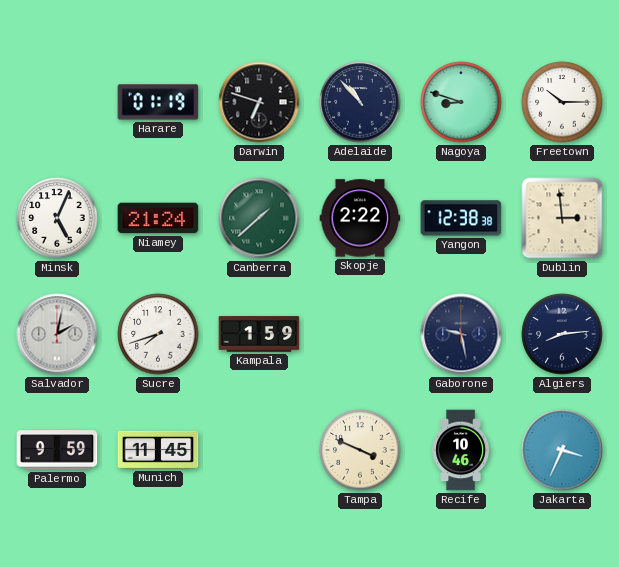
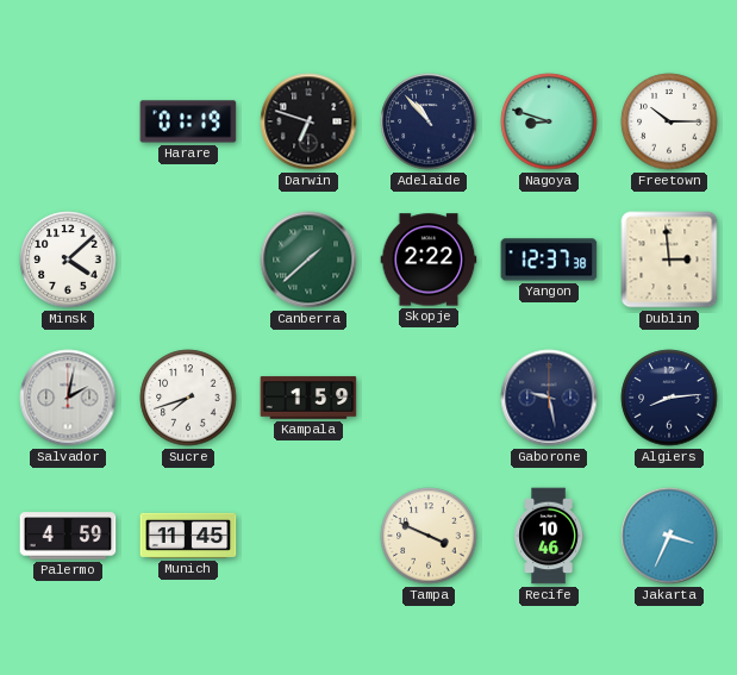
Minsk: 5:04 -> 4:08
Niamey: 21:24 -> none
Yangon: 12:38 -> 12:37
Palermo: 9:59 -> 4:59
